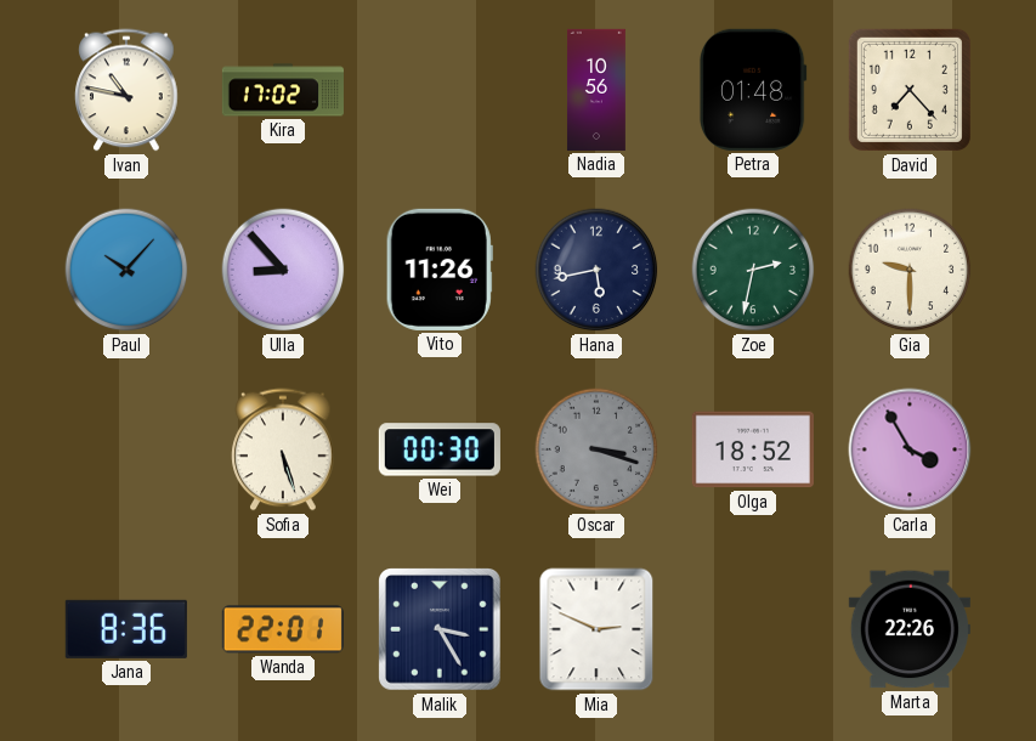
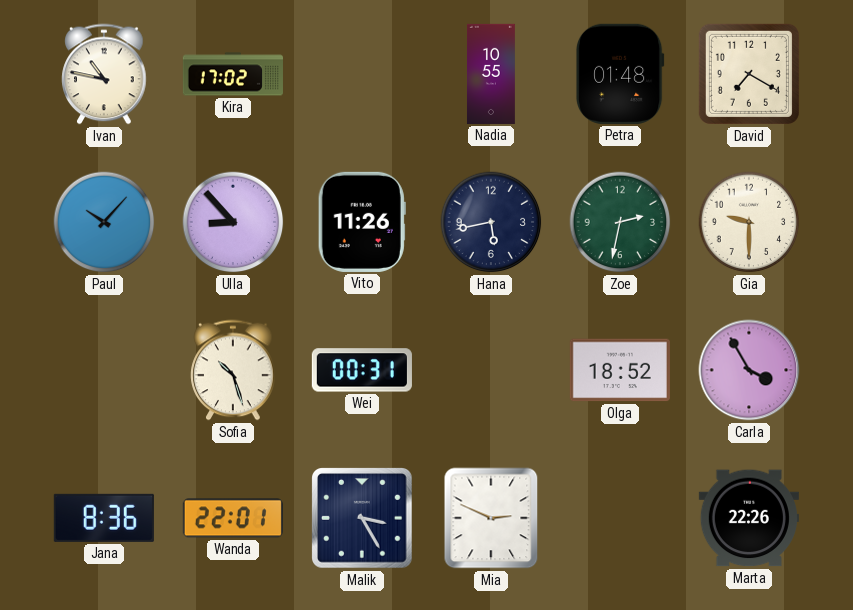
Nadia: 10:56 -> 10:55
David: 7:23 -> 7:20
Sofia: 5:27 -> 10:27
Wei: 00:30 -> 00:31
Oscar: 3:18 -> none
